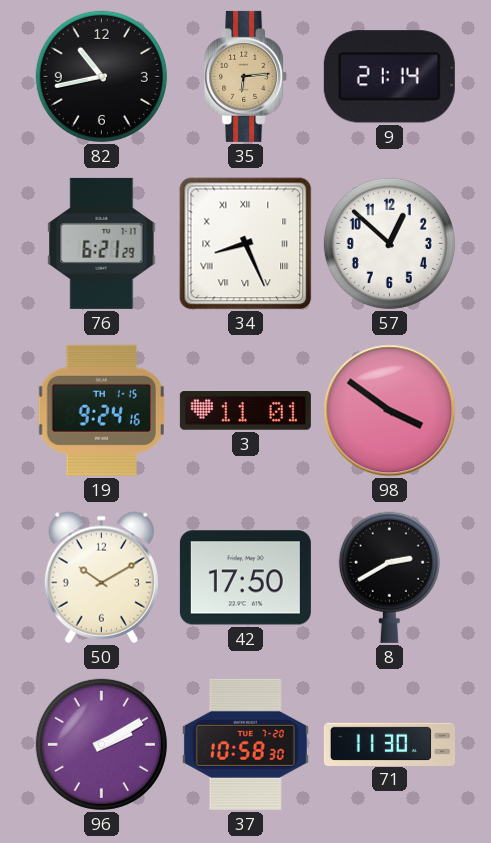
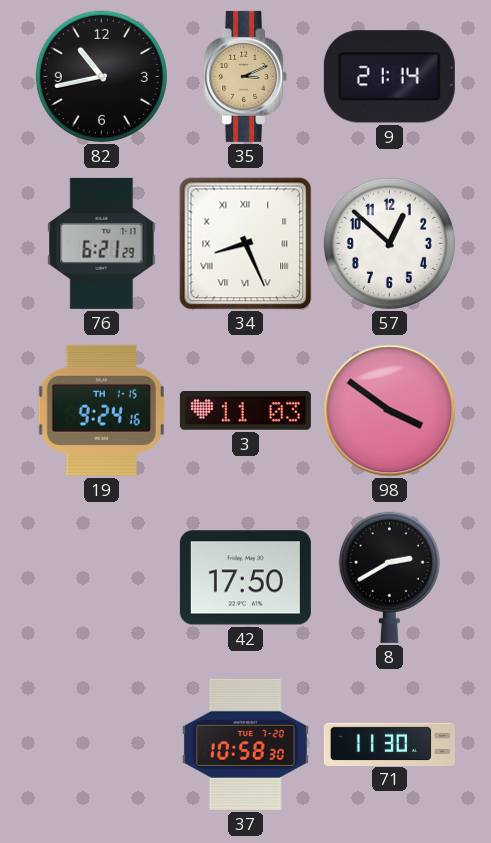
35: 6:14 -> 3:11
3: 11:01 -> 11:03
50: 10:10 -> none
96: 2:10 -> none
